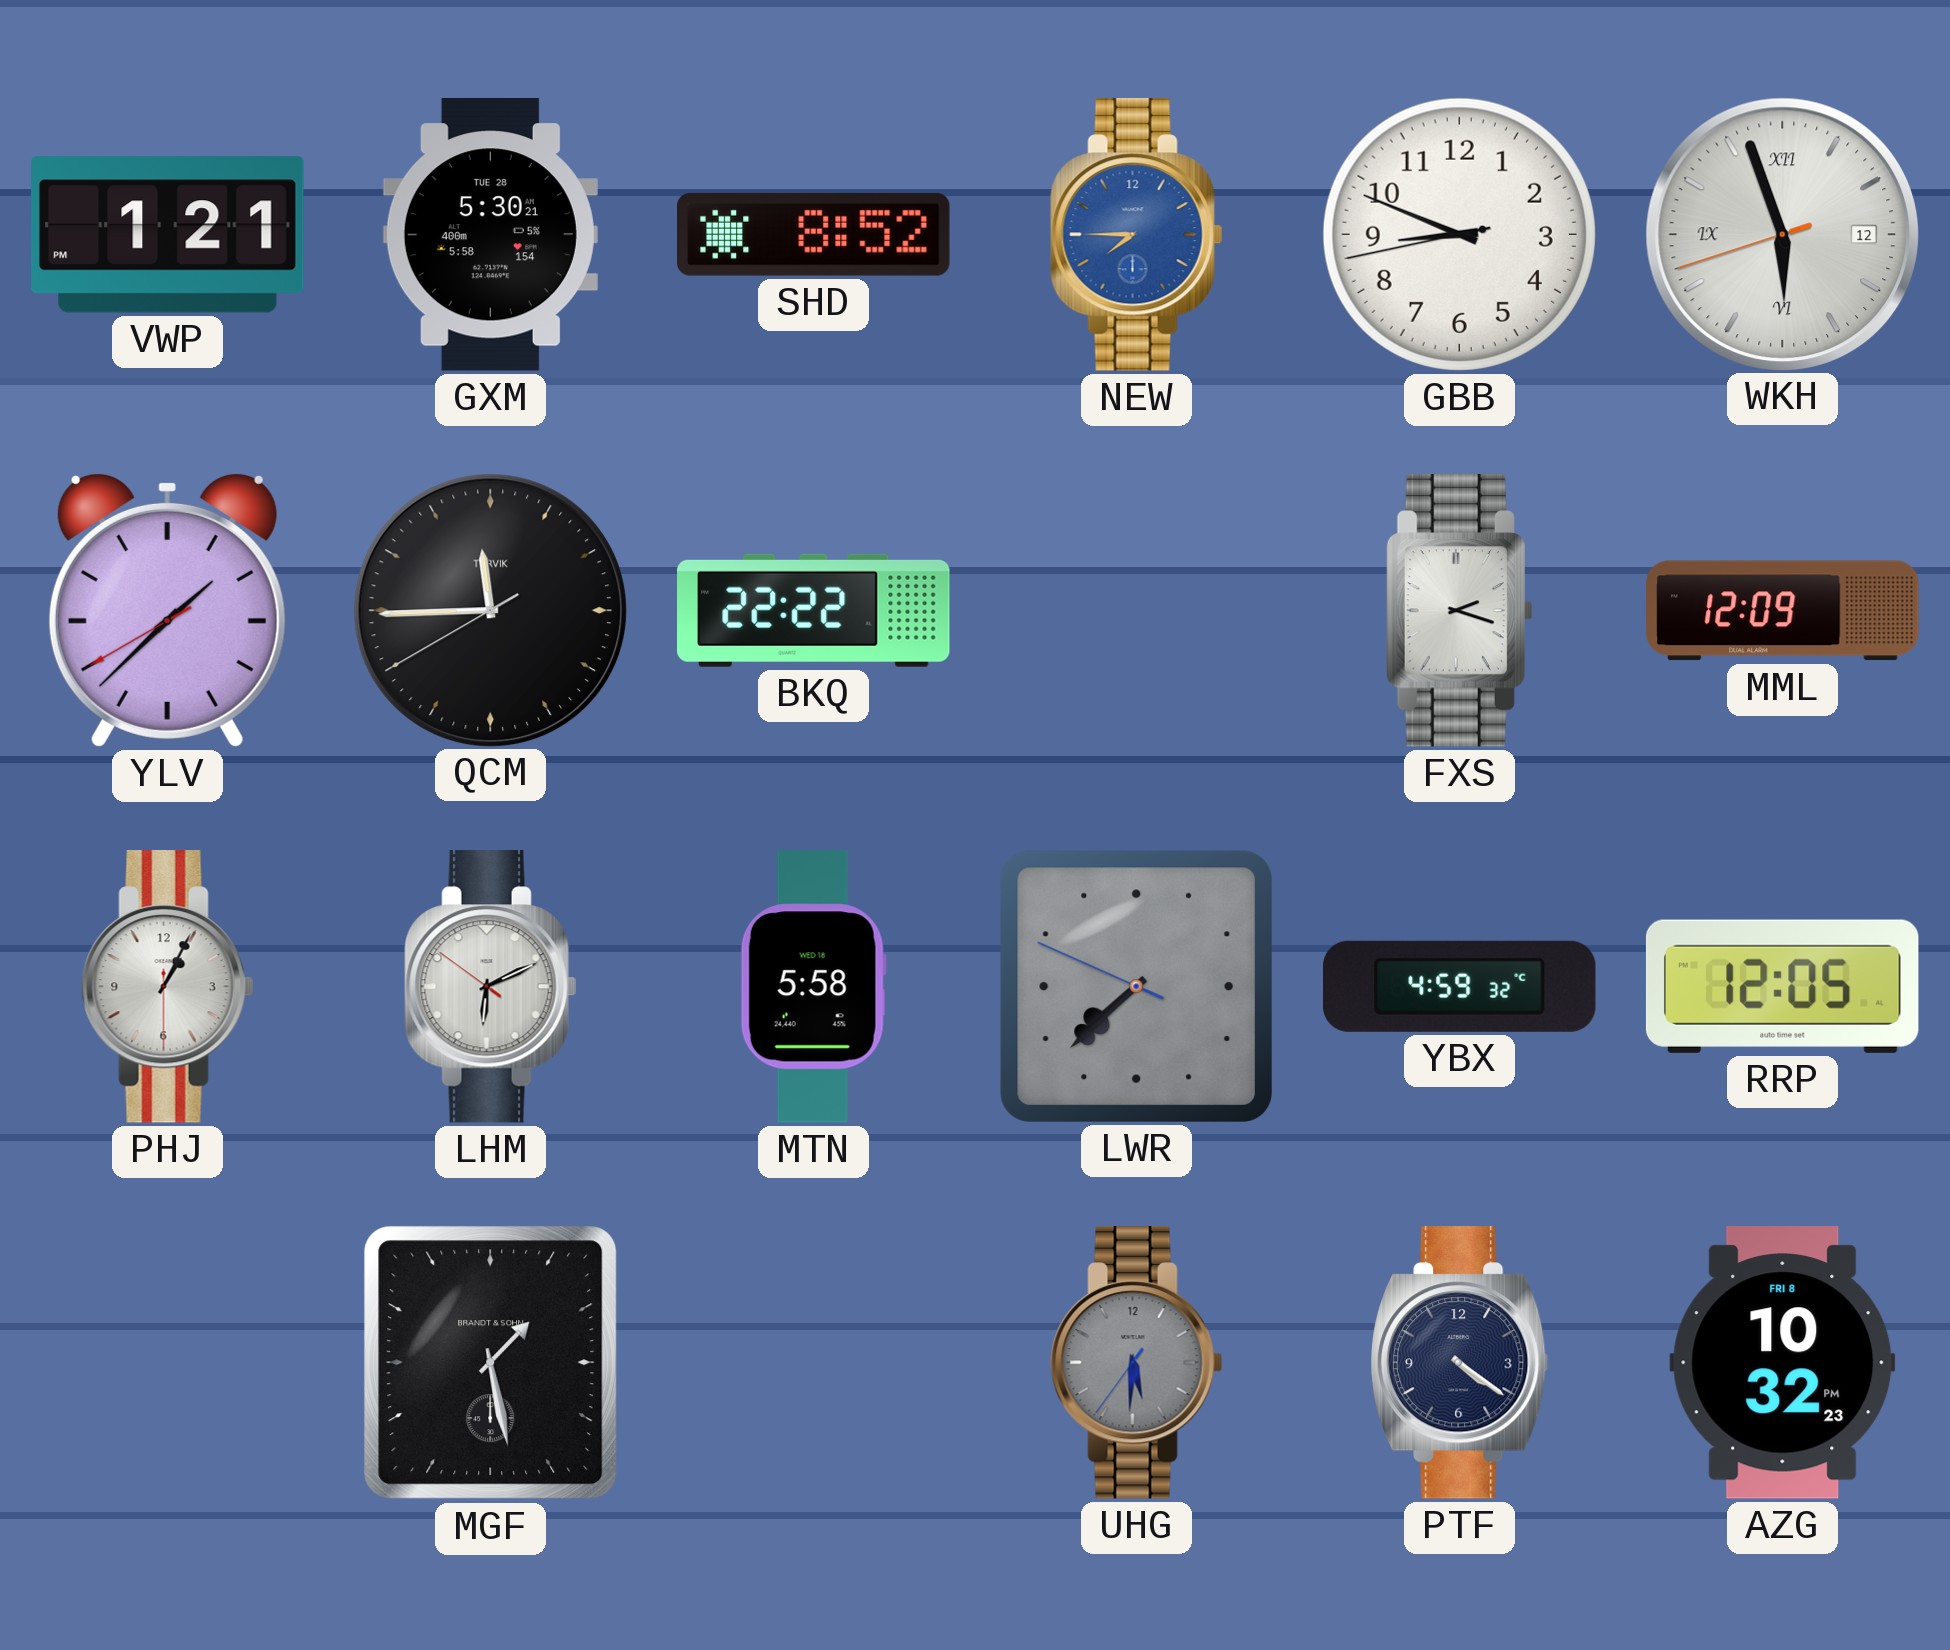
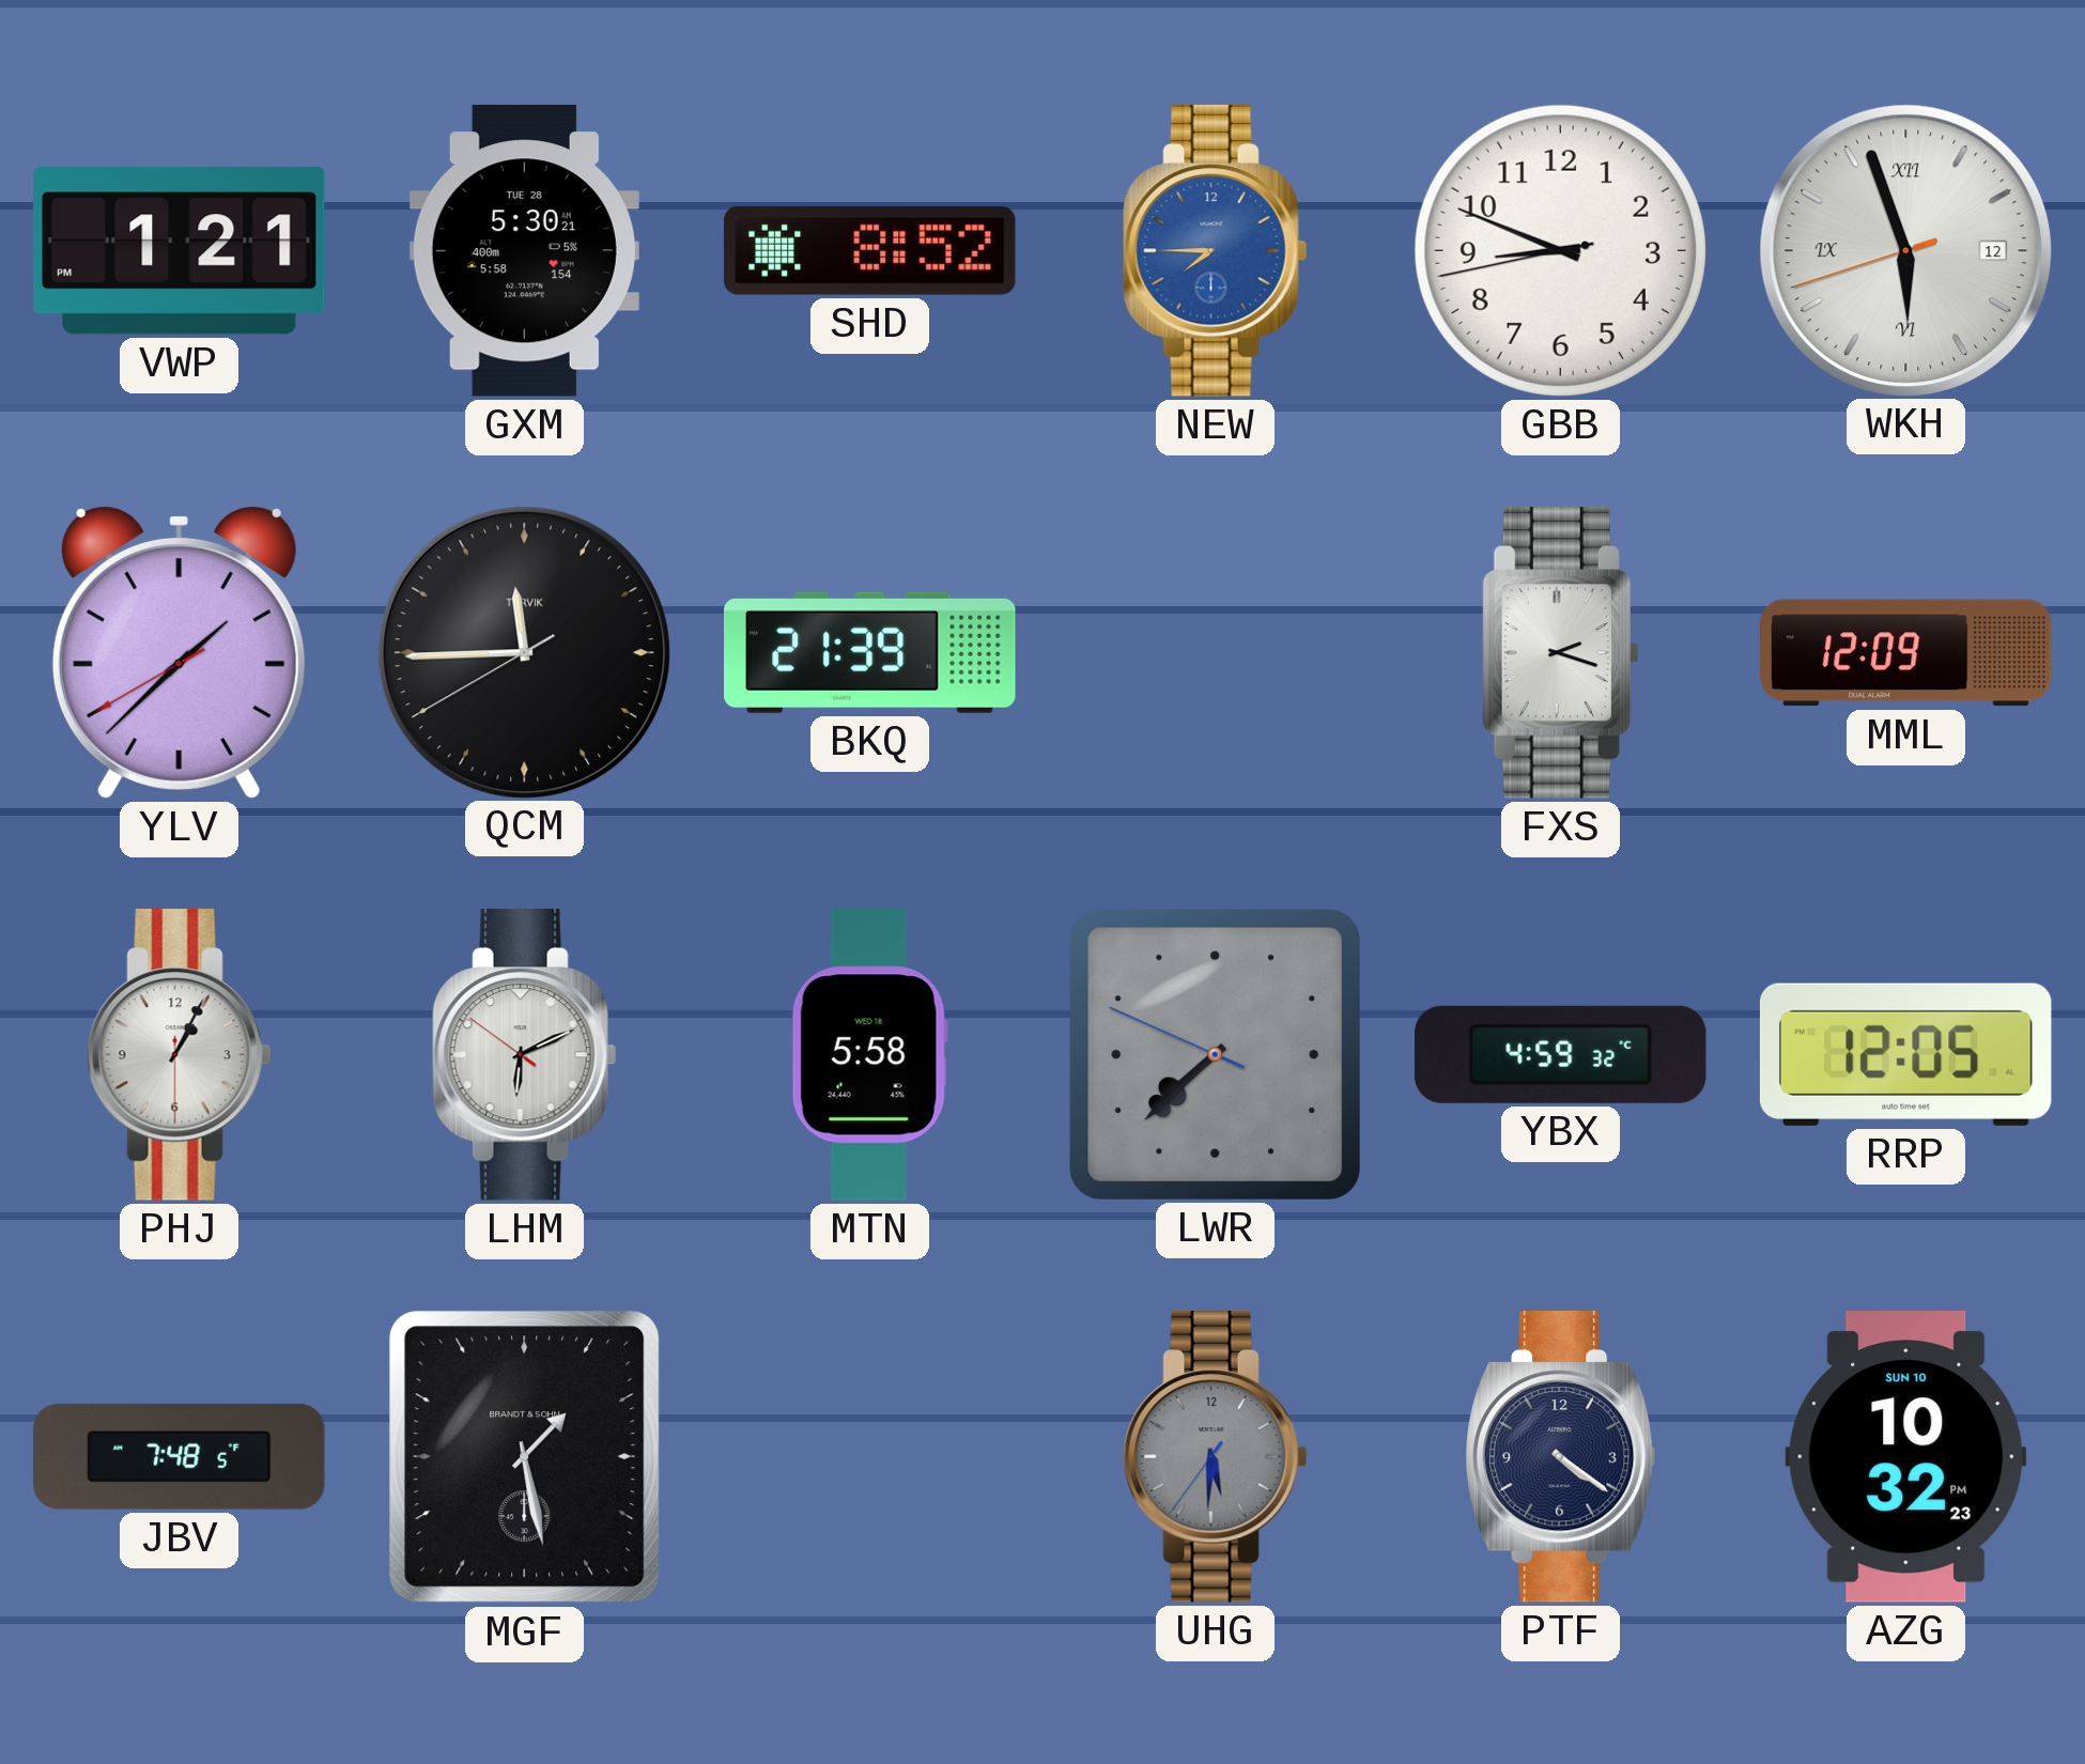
BKQ: 22:22 -> 21:39
JBV: none -> 7:48
AZG date: FRI 8 -> SUN 10
